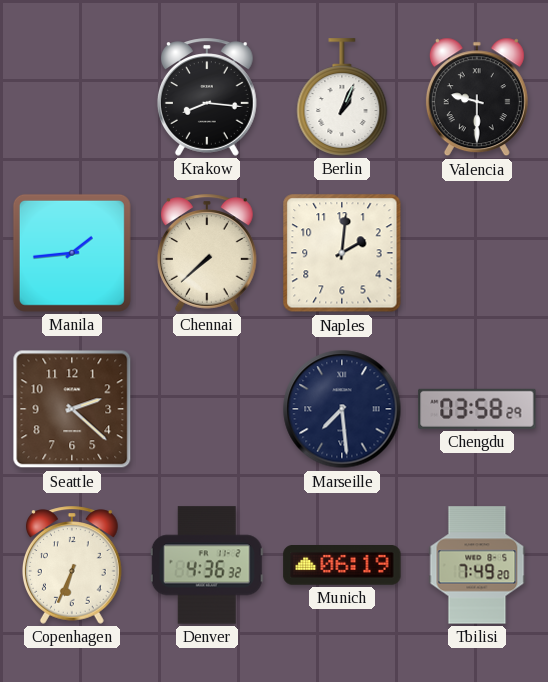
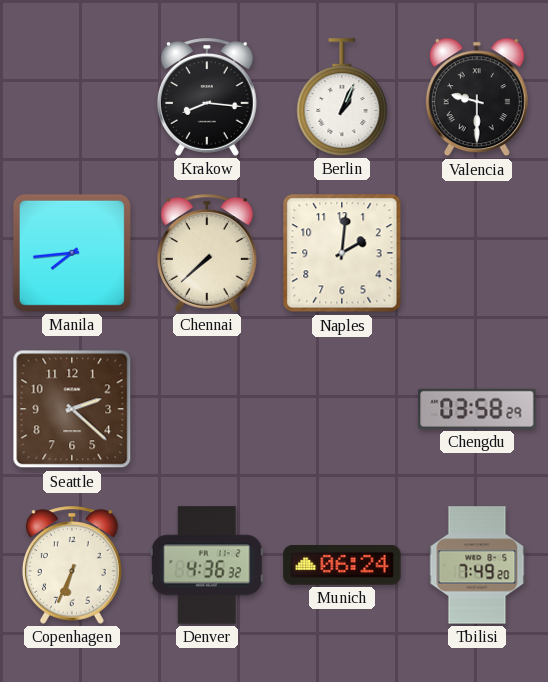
Manila: 1:44 -> 7:44
Marseille: 7:29 -> none
Munich: 06:19 -> 06:24
